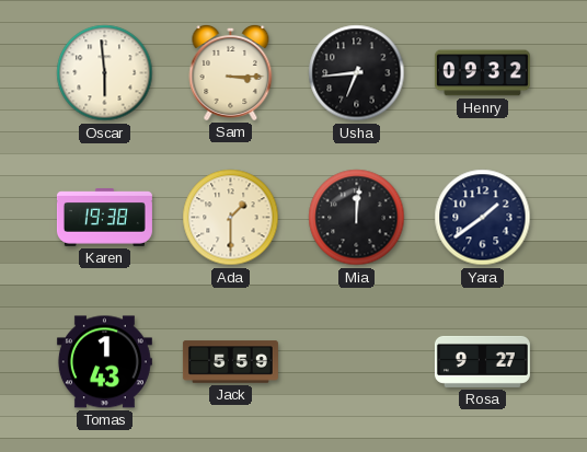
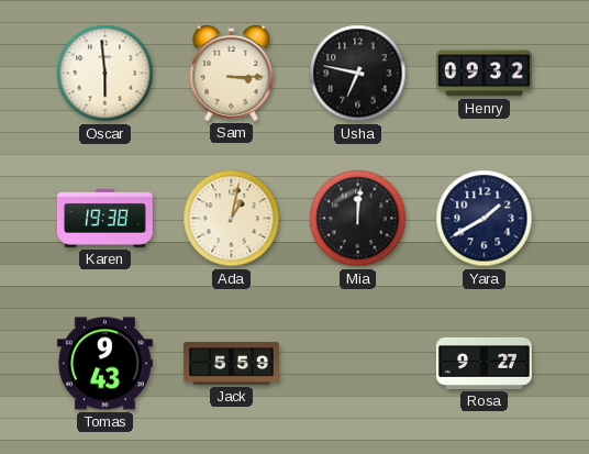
Usha: 6:44 -> 6:47
Ada: 1:30 -> 1:02
Yara: 1:39 -> 1:40
Tomas: 1:43 -> 9:43
